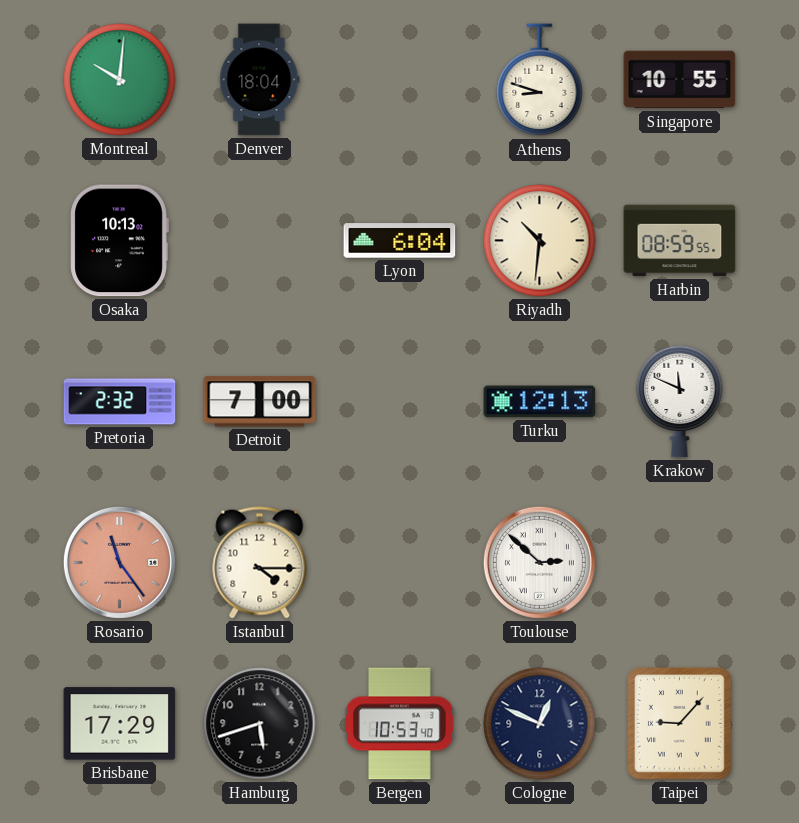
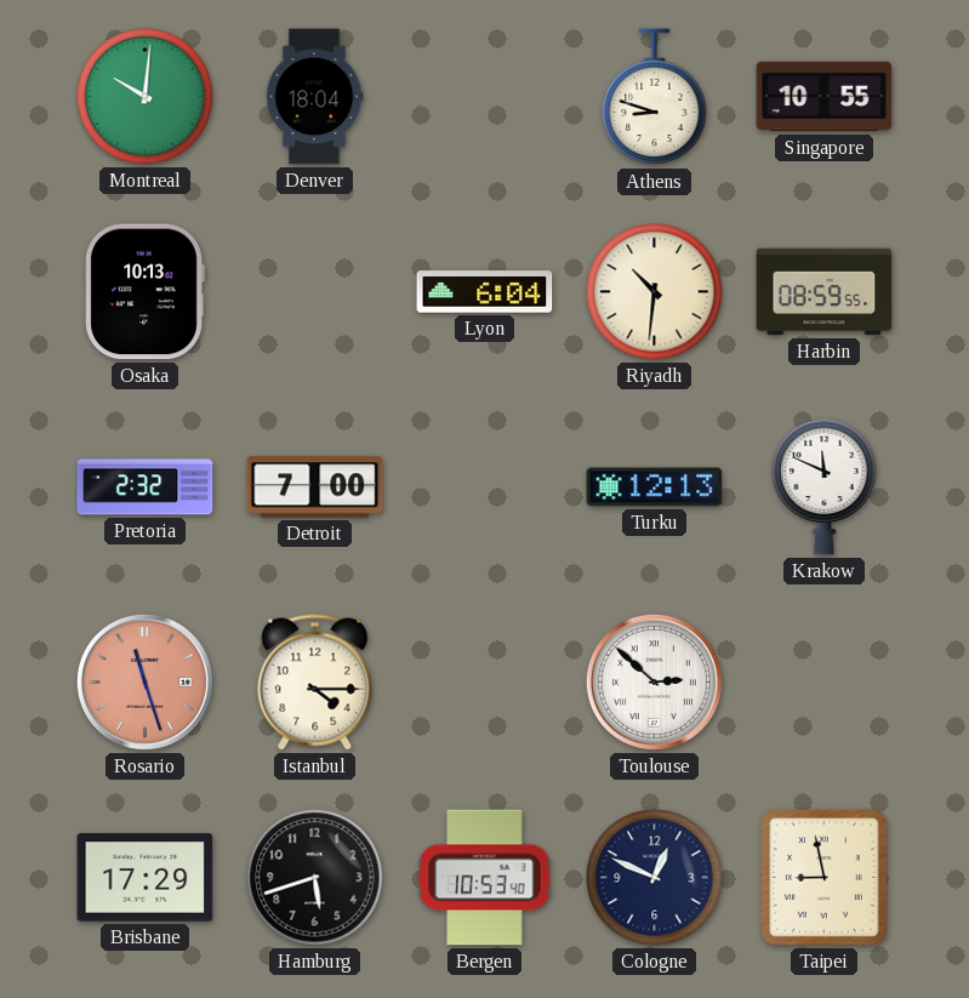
Rosario: 11:24 -> 11:27
Taipei: 9:07 -> 8:58
